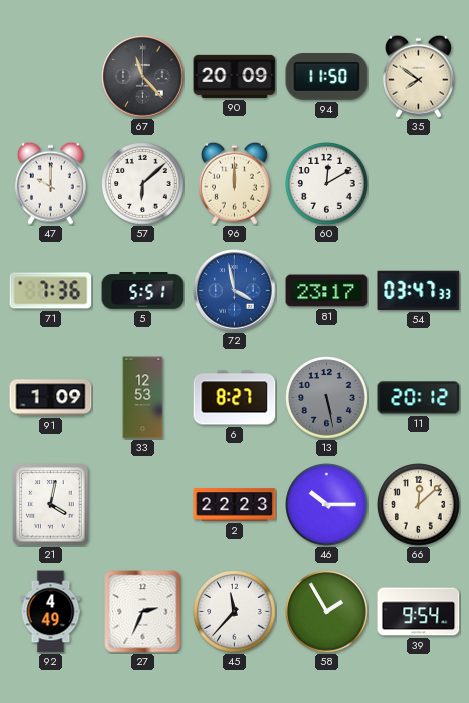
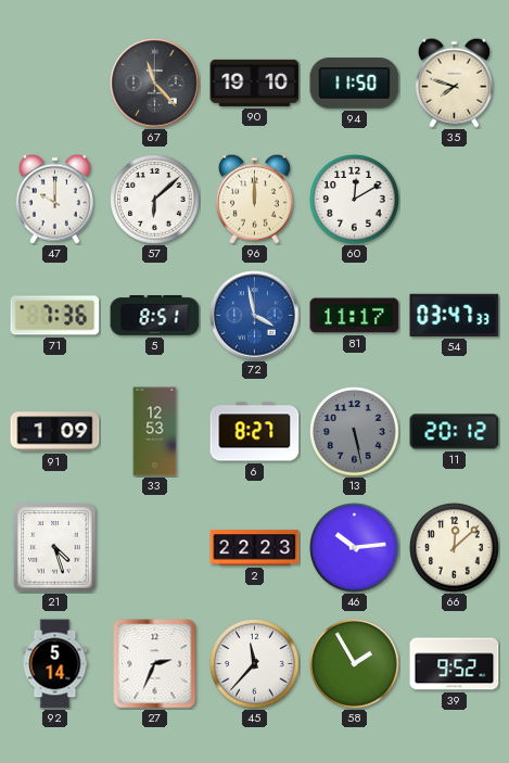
90: 20:09 -> 19:10
35: 7:51 -> 7:48
5: 5:51 -> 8:51
81: 23:17 -> 11:17
21: 4:02 -> 4:27
46: 10:15 -> 10:14
92: 4:49 -> 5:14
39: 9:54 -> 9:52
